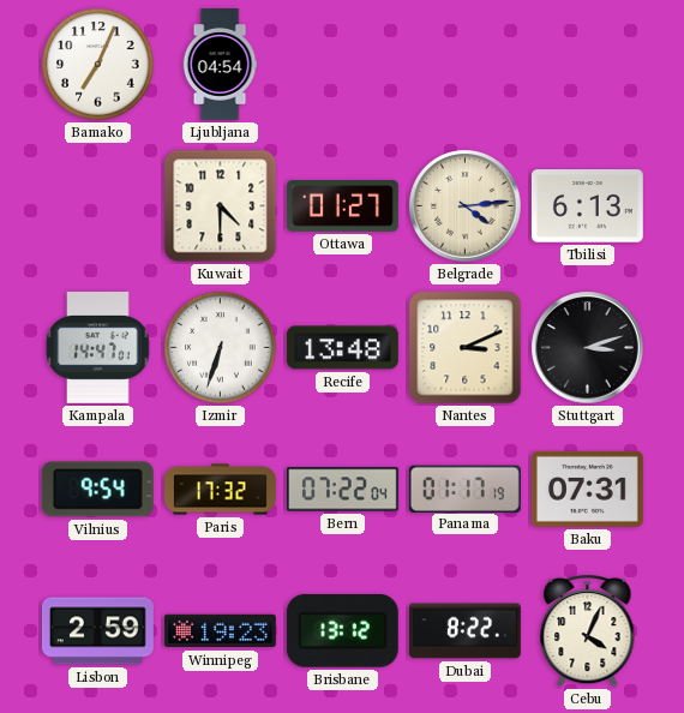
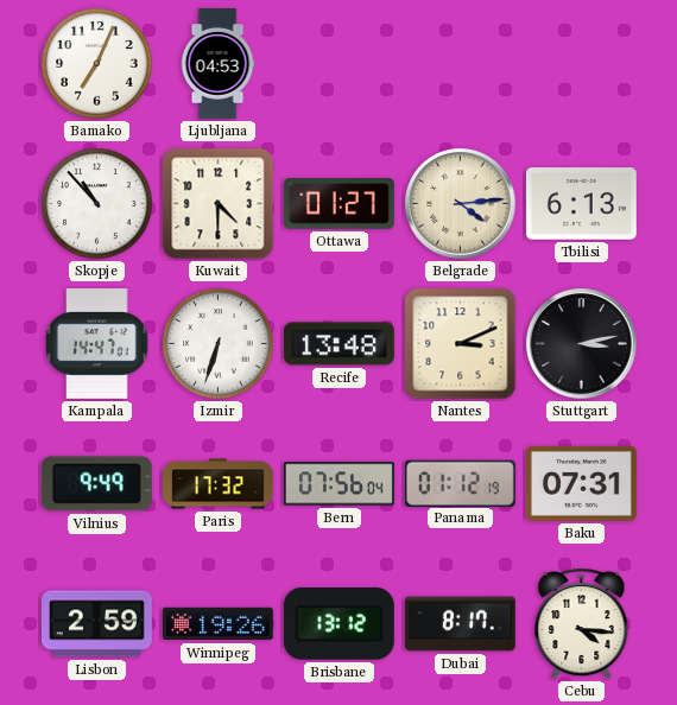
Ljubljana: 04:54 -> 04:53
Skopje: none -> 10:53
Stuttgart: 3:12 -> 3:13
Vilnius: 9:54 -> 9:49
Bern: 07:22 -> 07:56
Panama: 01:17 -> 01:12
Winnipeg: 19:23 -> 19:26
Dubai: 8:22 -> 8:17
Cebu: 4:04 -> 4:16
